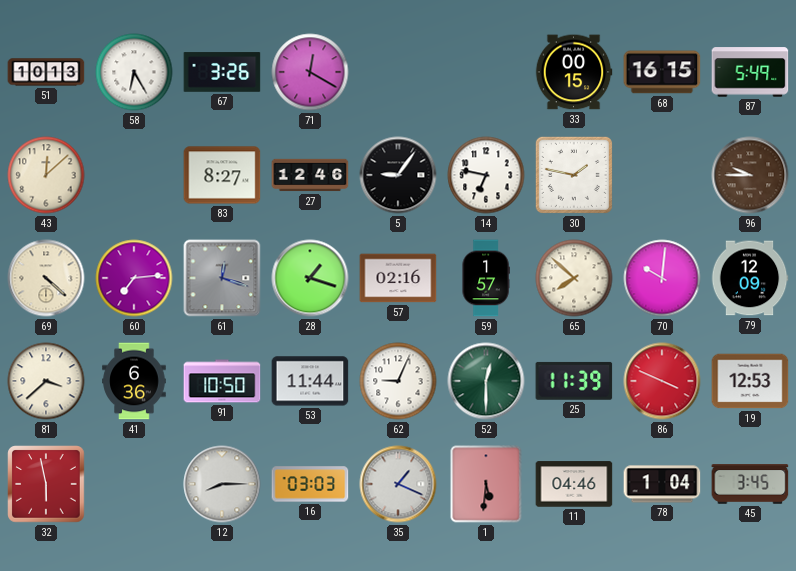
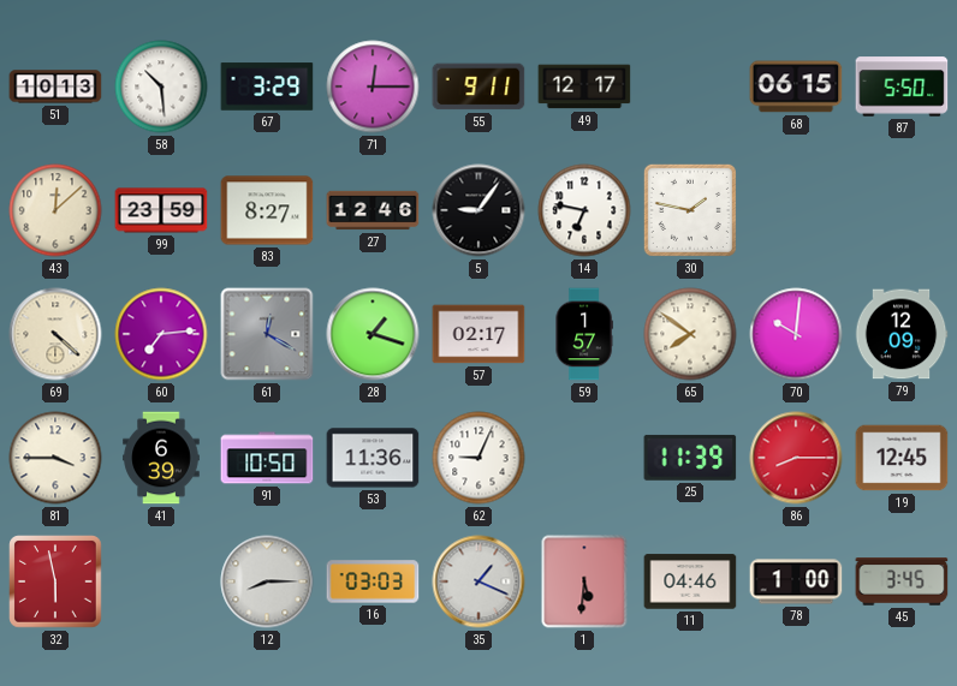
58: 6:25 -> 10:29
67: 3:26 -> 3:29
71: 12:20 -> 12:15
55: none -> 9:11
49: none -> 12:17
33: 00:15 -> none
68: 16:15 -> 06:15
87: 5:49 -> 5:50
99: none -> 23:59
96: 9:45 -> none
61: 12:18 -> 12:20
57: 02:16 -> 02:17
65: 7:52 -> 7:51
81: 3:38 -> 3:45
41: 6:36 -> 6:39
53: 11:44 -> 11:36
52: 12:30 -> none
86: 3:49 -> 8:15
19: 12:53 -> 12:45
78: 1:04 -> 1:00
